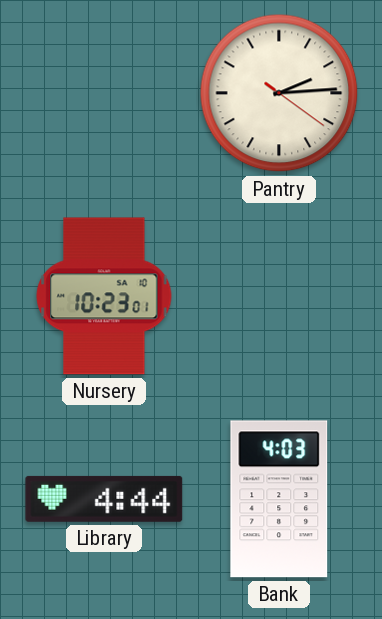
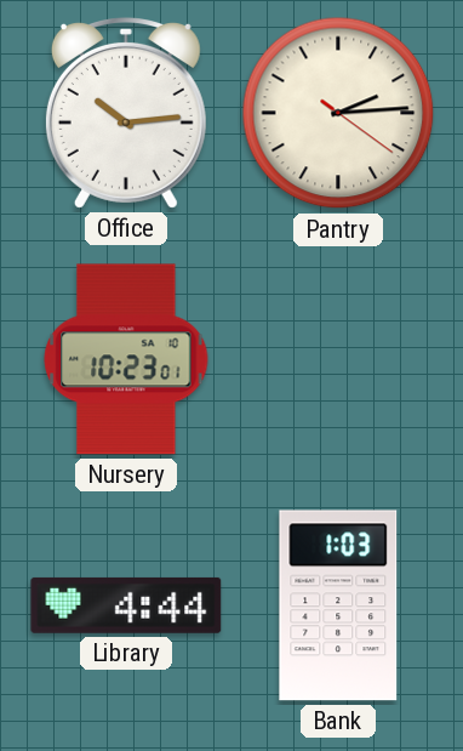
Office: none -> 10:14
Bank: 4:03 -> 1:03
